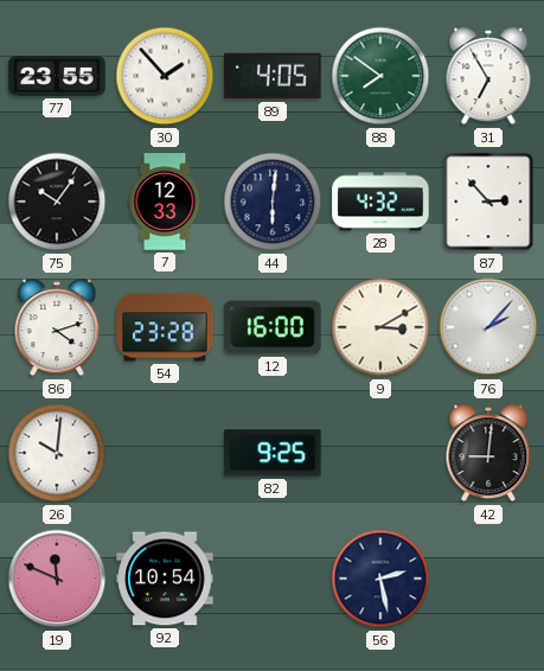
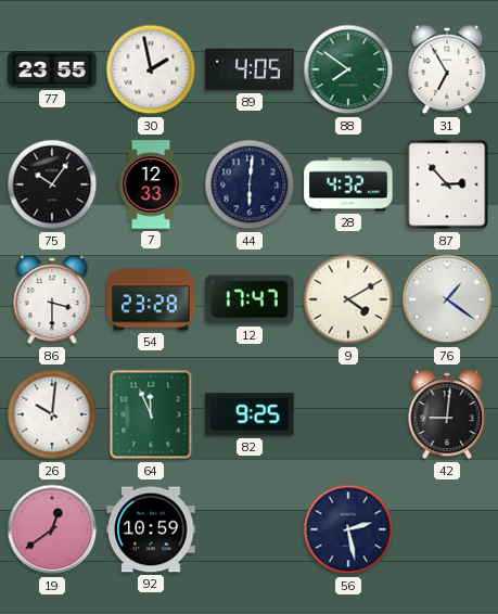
30: 1:53 -> 1:58
86: 4:12 -> 3:30
12: 16:00 -> 17:47
9: 3:10 -> 4:10
76: 2:07 -> 1:21
64: none -> 11:56
19: 11:49 -> 12:39
92: 10:54 -> 10:59
